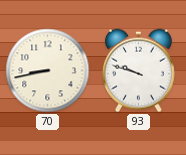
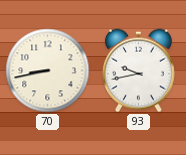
93: 9:48 -> 9:43
